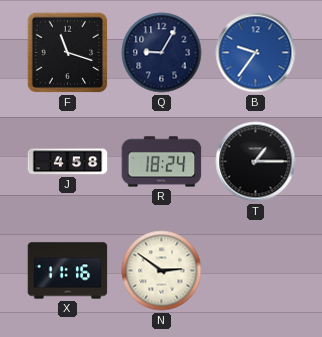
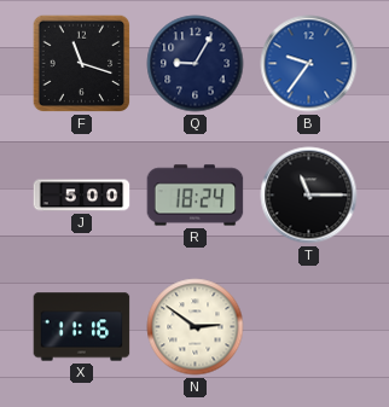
J: 4:58 -> 5:00
T: 1:15 -> 11:15
